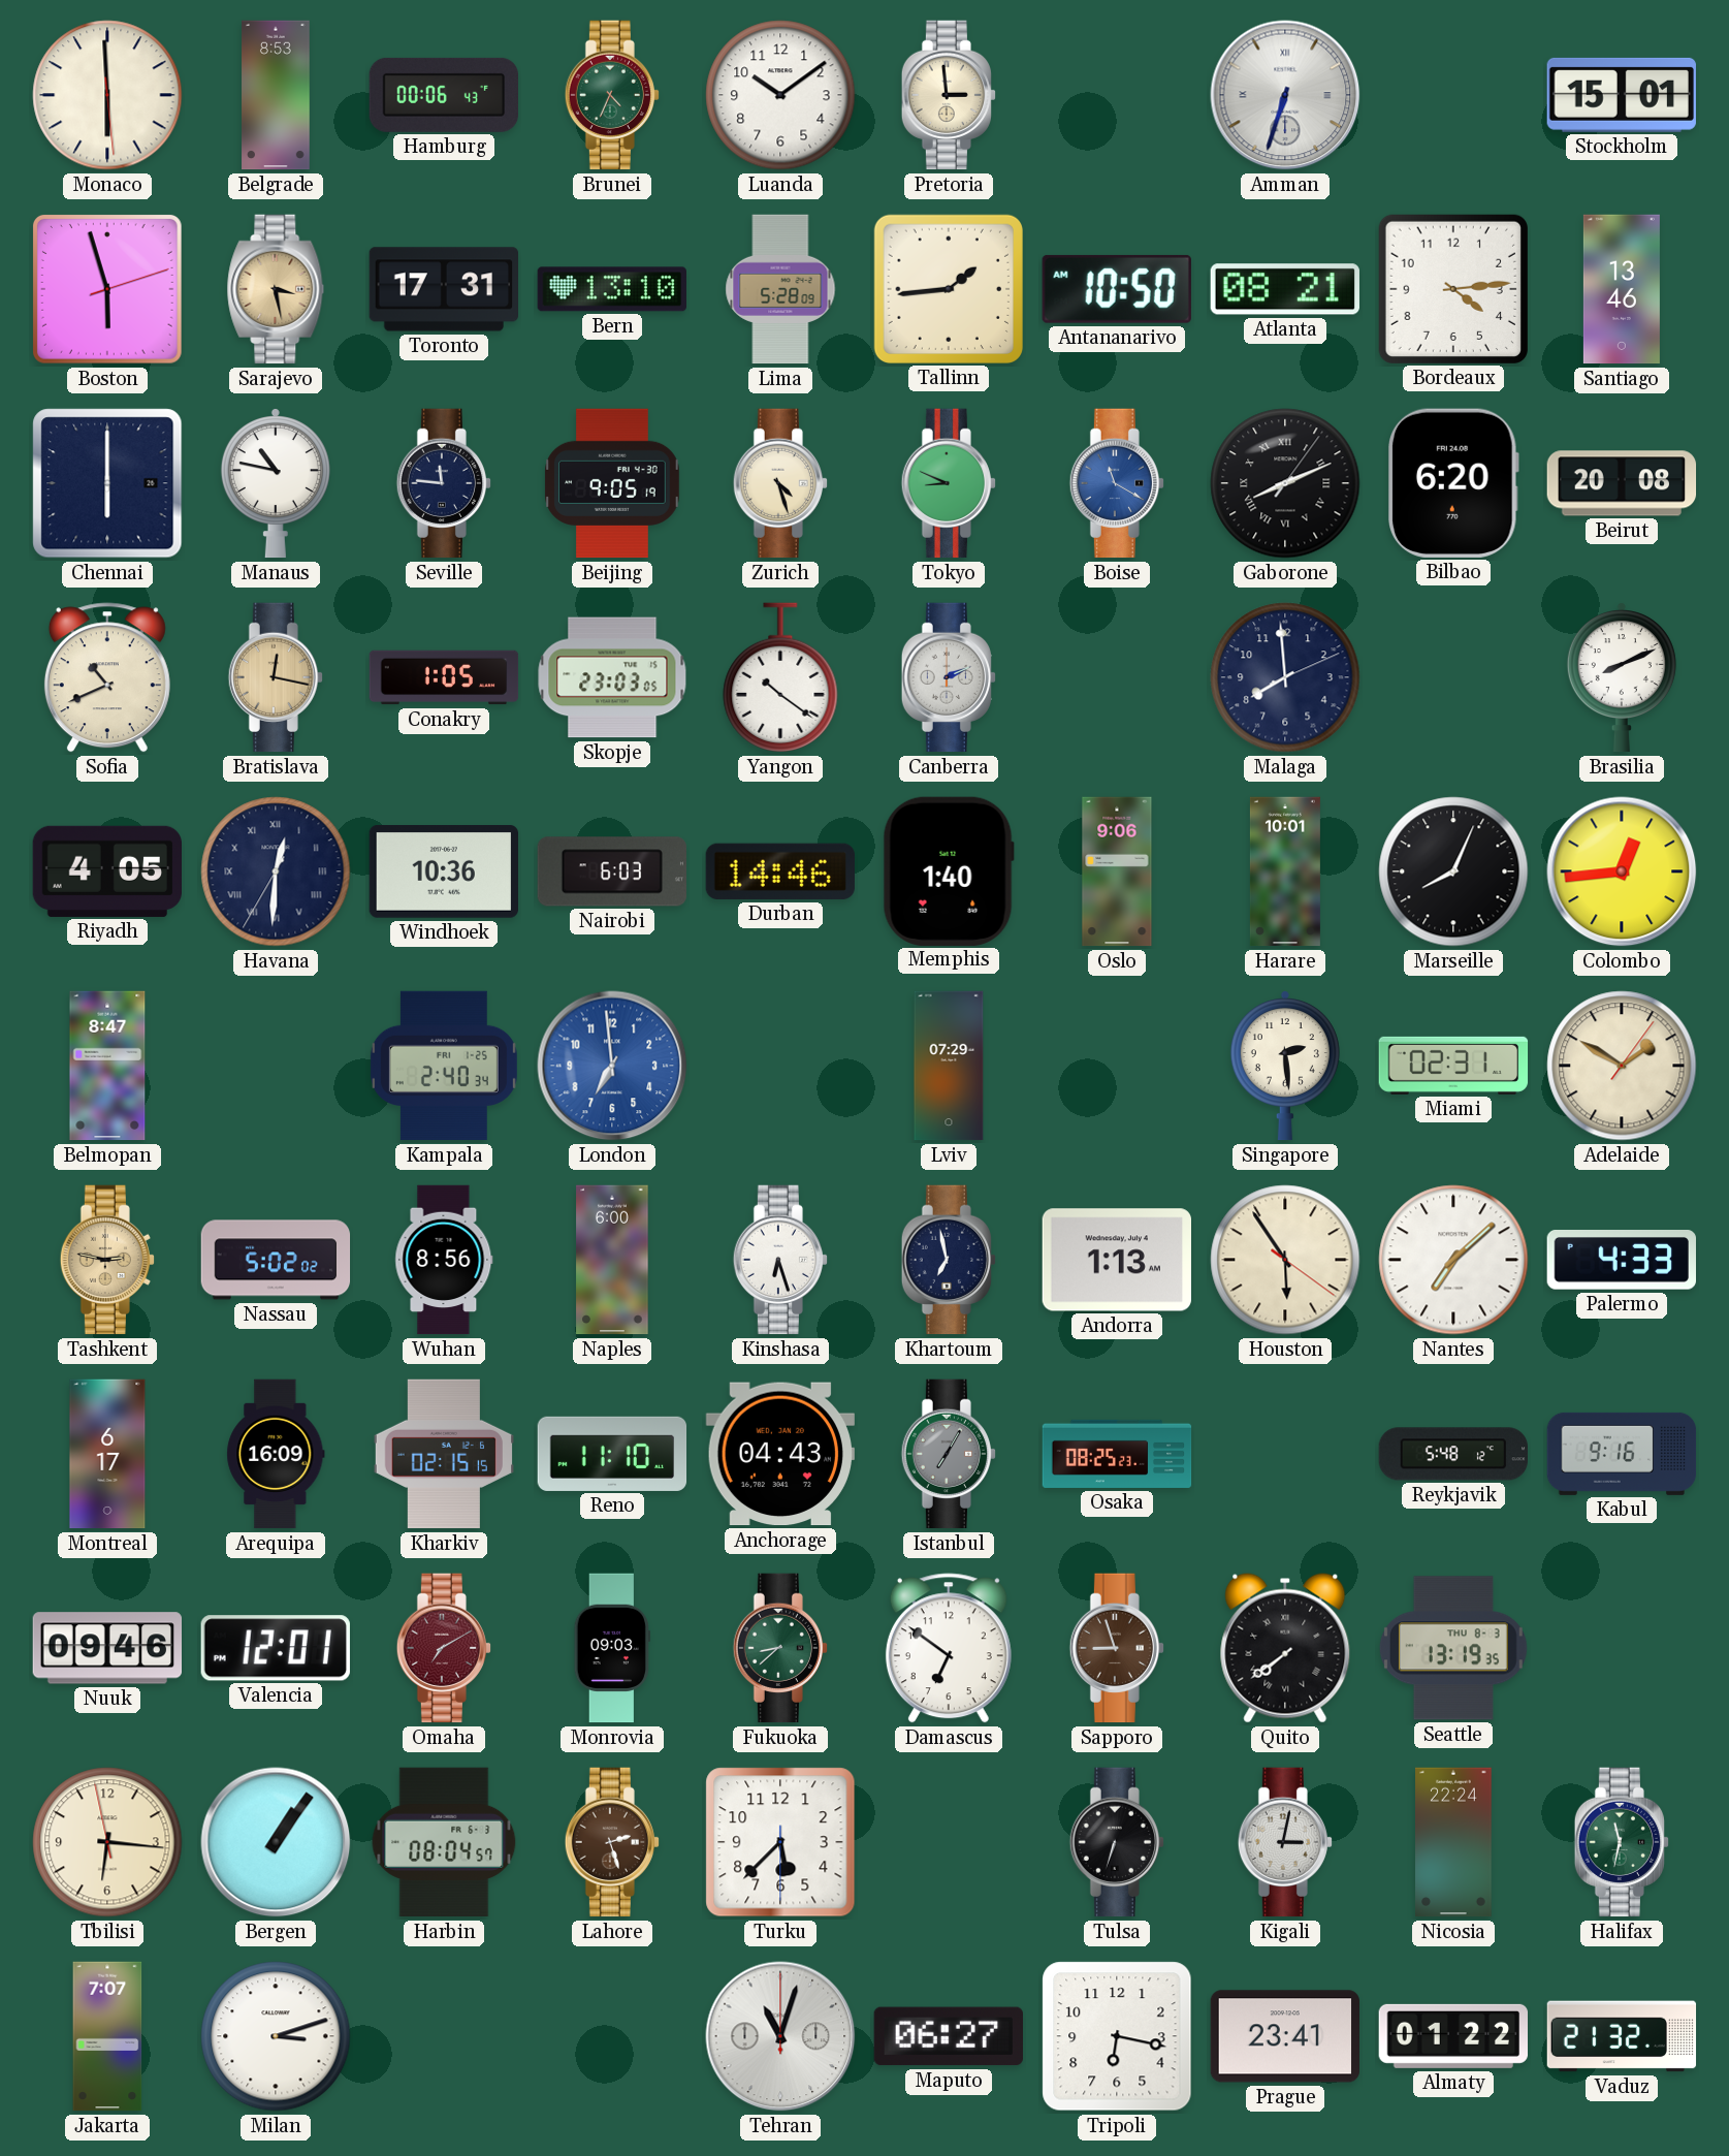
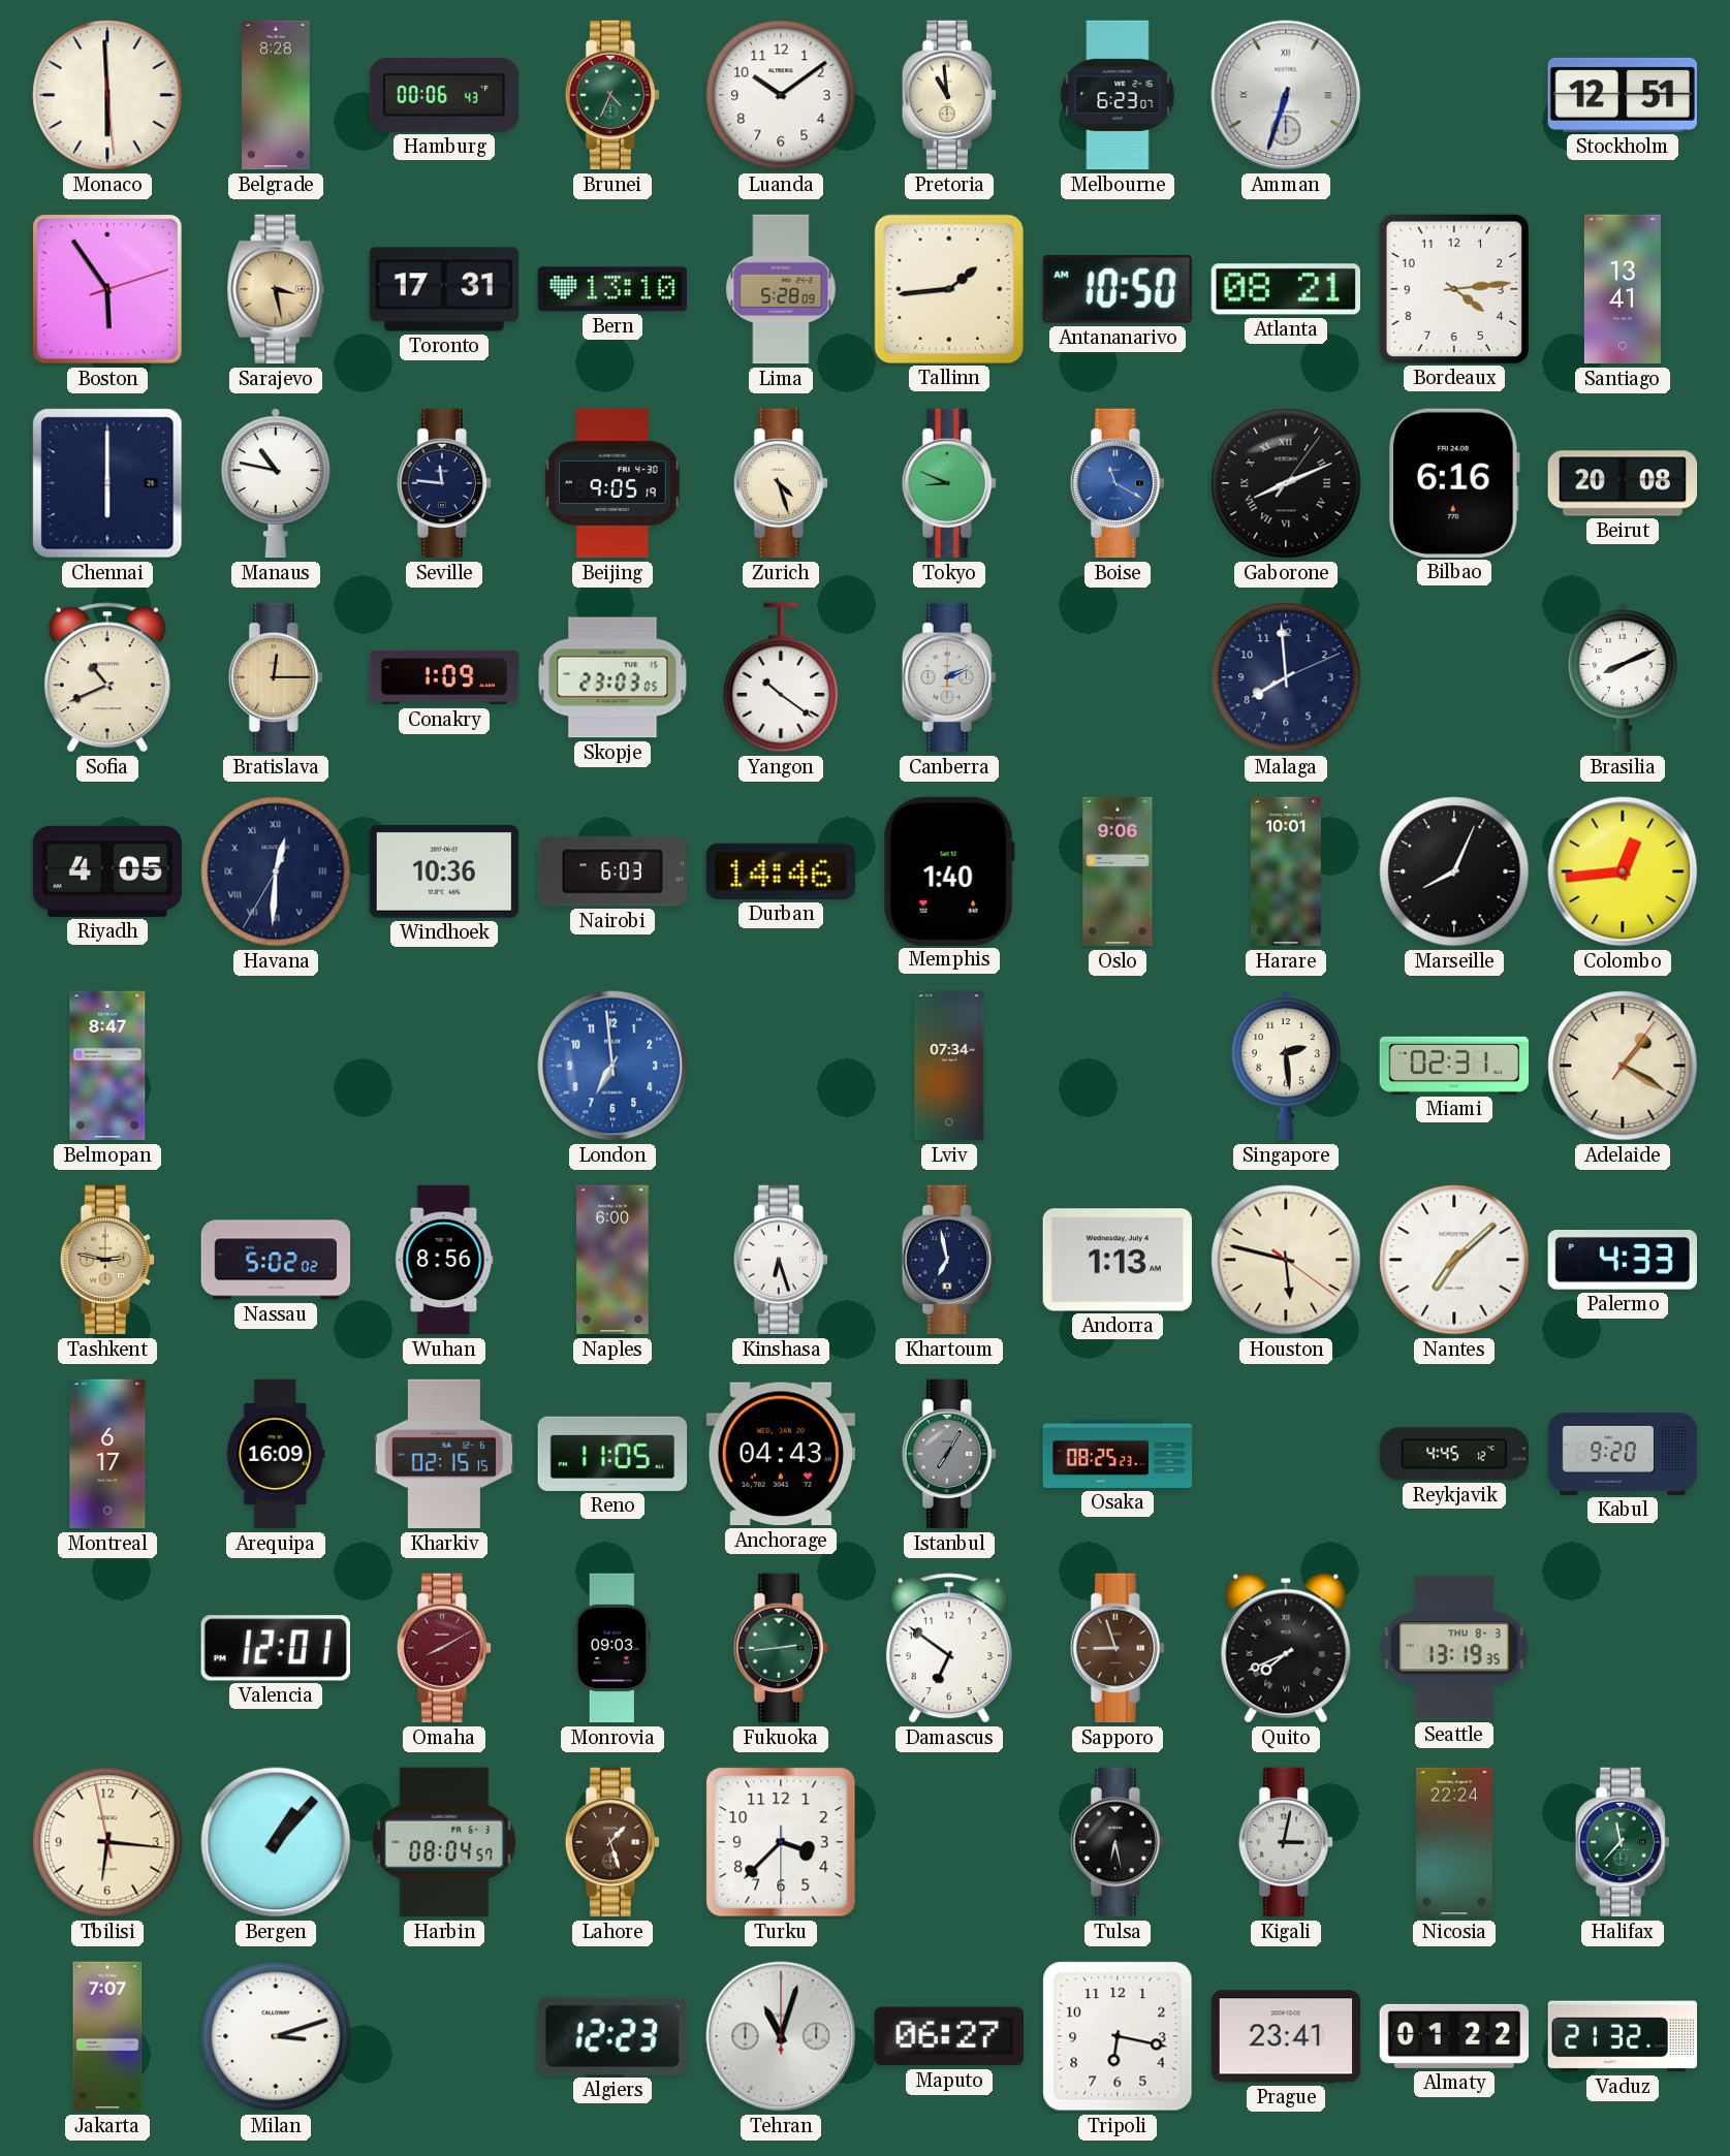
Belgrade: 8:53 -> 8:28
Pretoria: 2:59 -> 10:59
Melbourne: none -> 6:23
Stockholm: 15:01 -> 12:51
Boston: 5:57 -> 5:54
Santiago: 13:46 -> 13:41
Bilbao: 6:20 -> 6:16
Bratislava: 12:17 -> 12:15
Conakry: 1:05 -> 1:09
Kampala: 2:40 -> none
Lviv: 07:29 -> 07:34
Adelaide: 1:50 -> 1:20
Houston: 5:54 -> 5:47
Reno: 11:10 -> 11:05
Reykjavik: 5:48 -> 4:45
Kabul: 9:16 -> 9:20
Nuuk: 09:46 -> none
Omaha: 7:10 -> 8:10
Fukuoka: 8:38 -> 2:44
Quito: 7:39 -> 7:41
Bergen: 1:06 -> 1:07
Lahore: 2:27 -> 1:27
Turku: 5:37 -> 3:37
Tulsa: 6:33 -> 6:28
Halifax: 11:32 -> 11:37
Algiers: none -> 12:23
